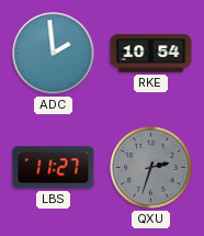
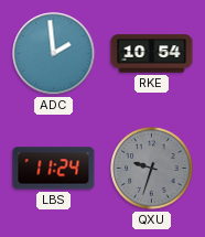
LBS: 11:27 -> 11:24
QXU: 2:33 -> 9:33
